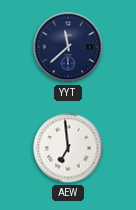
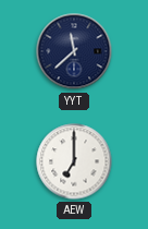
AEW: 6:59 -> 7:00
